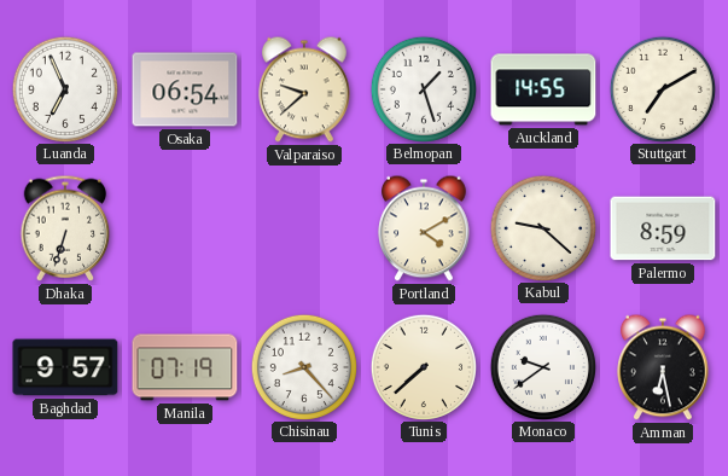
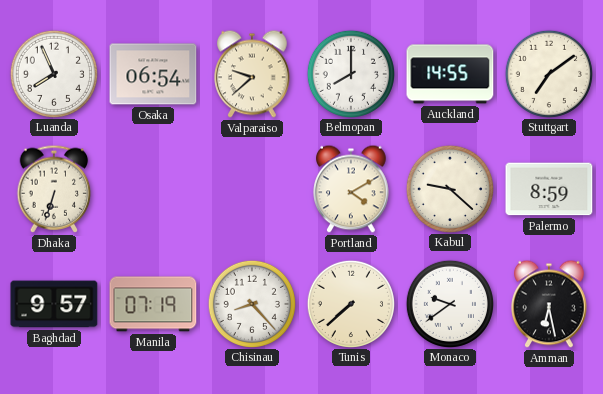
Luanda: 6:56 -> 7:56
Belmopan: 1:27 -> 8:00
Stuttgart: 7:10 -> 7:09
